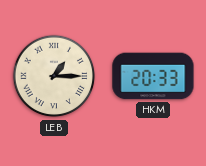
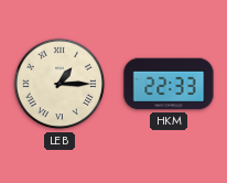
HKM: 20:33 -> 22:33
